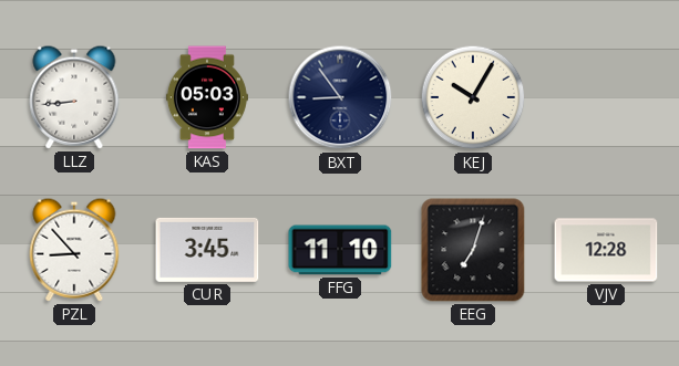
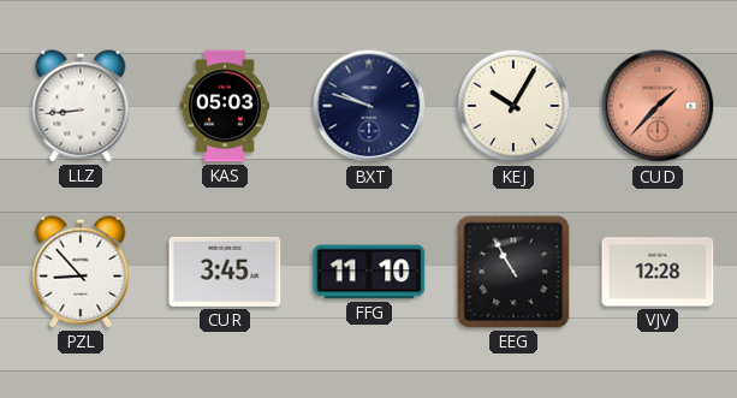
BXT: 8:54 -> 9:48
CUD: none -> 1:37
EEG: 7:03 -> 10:55
